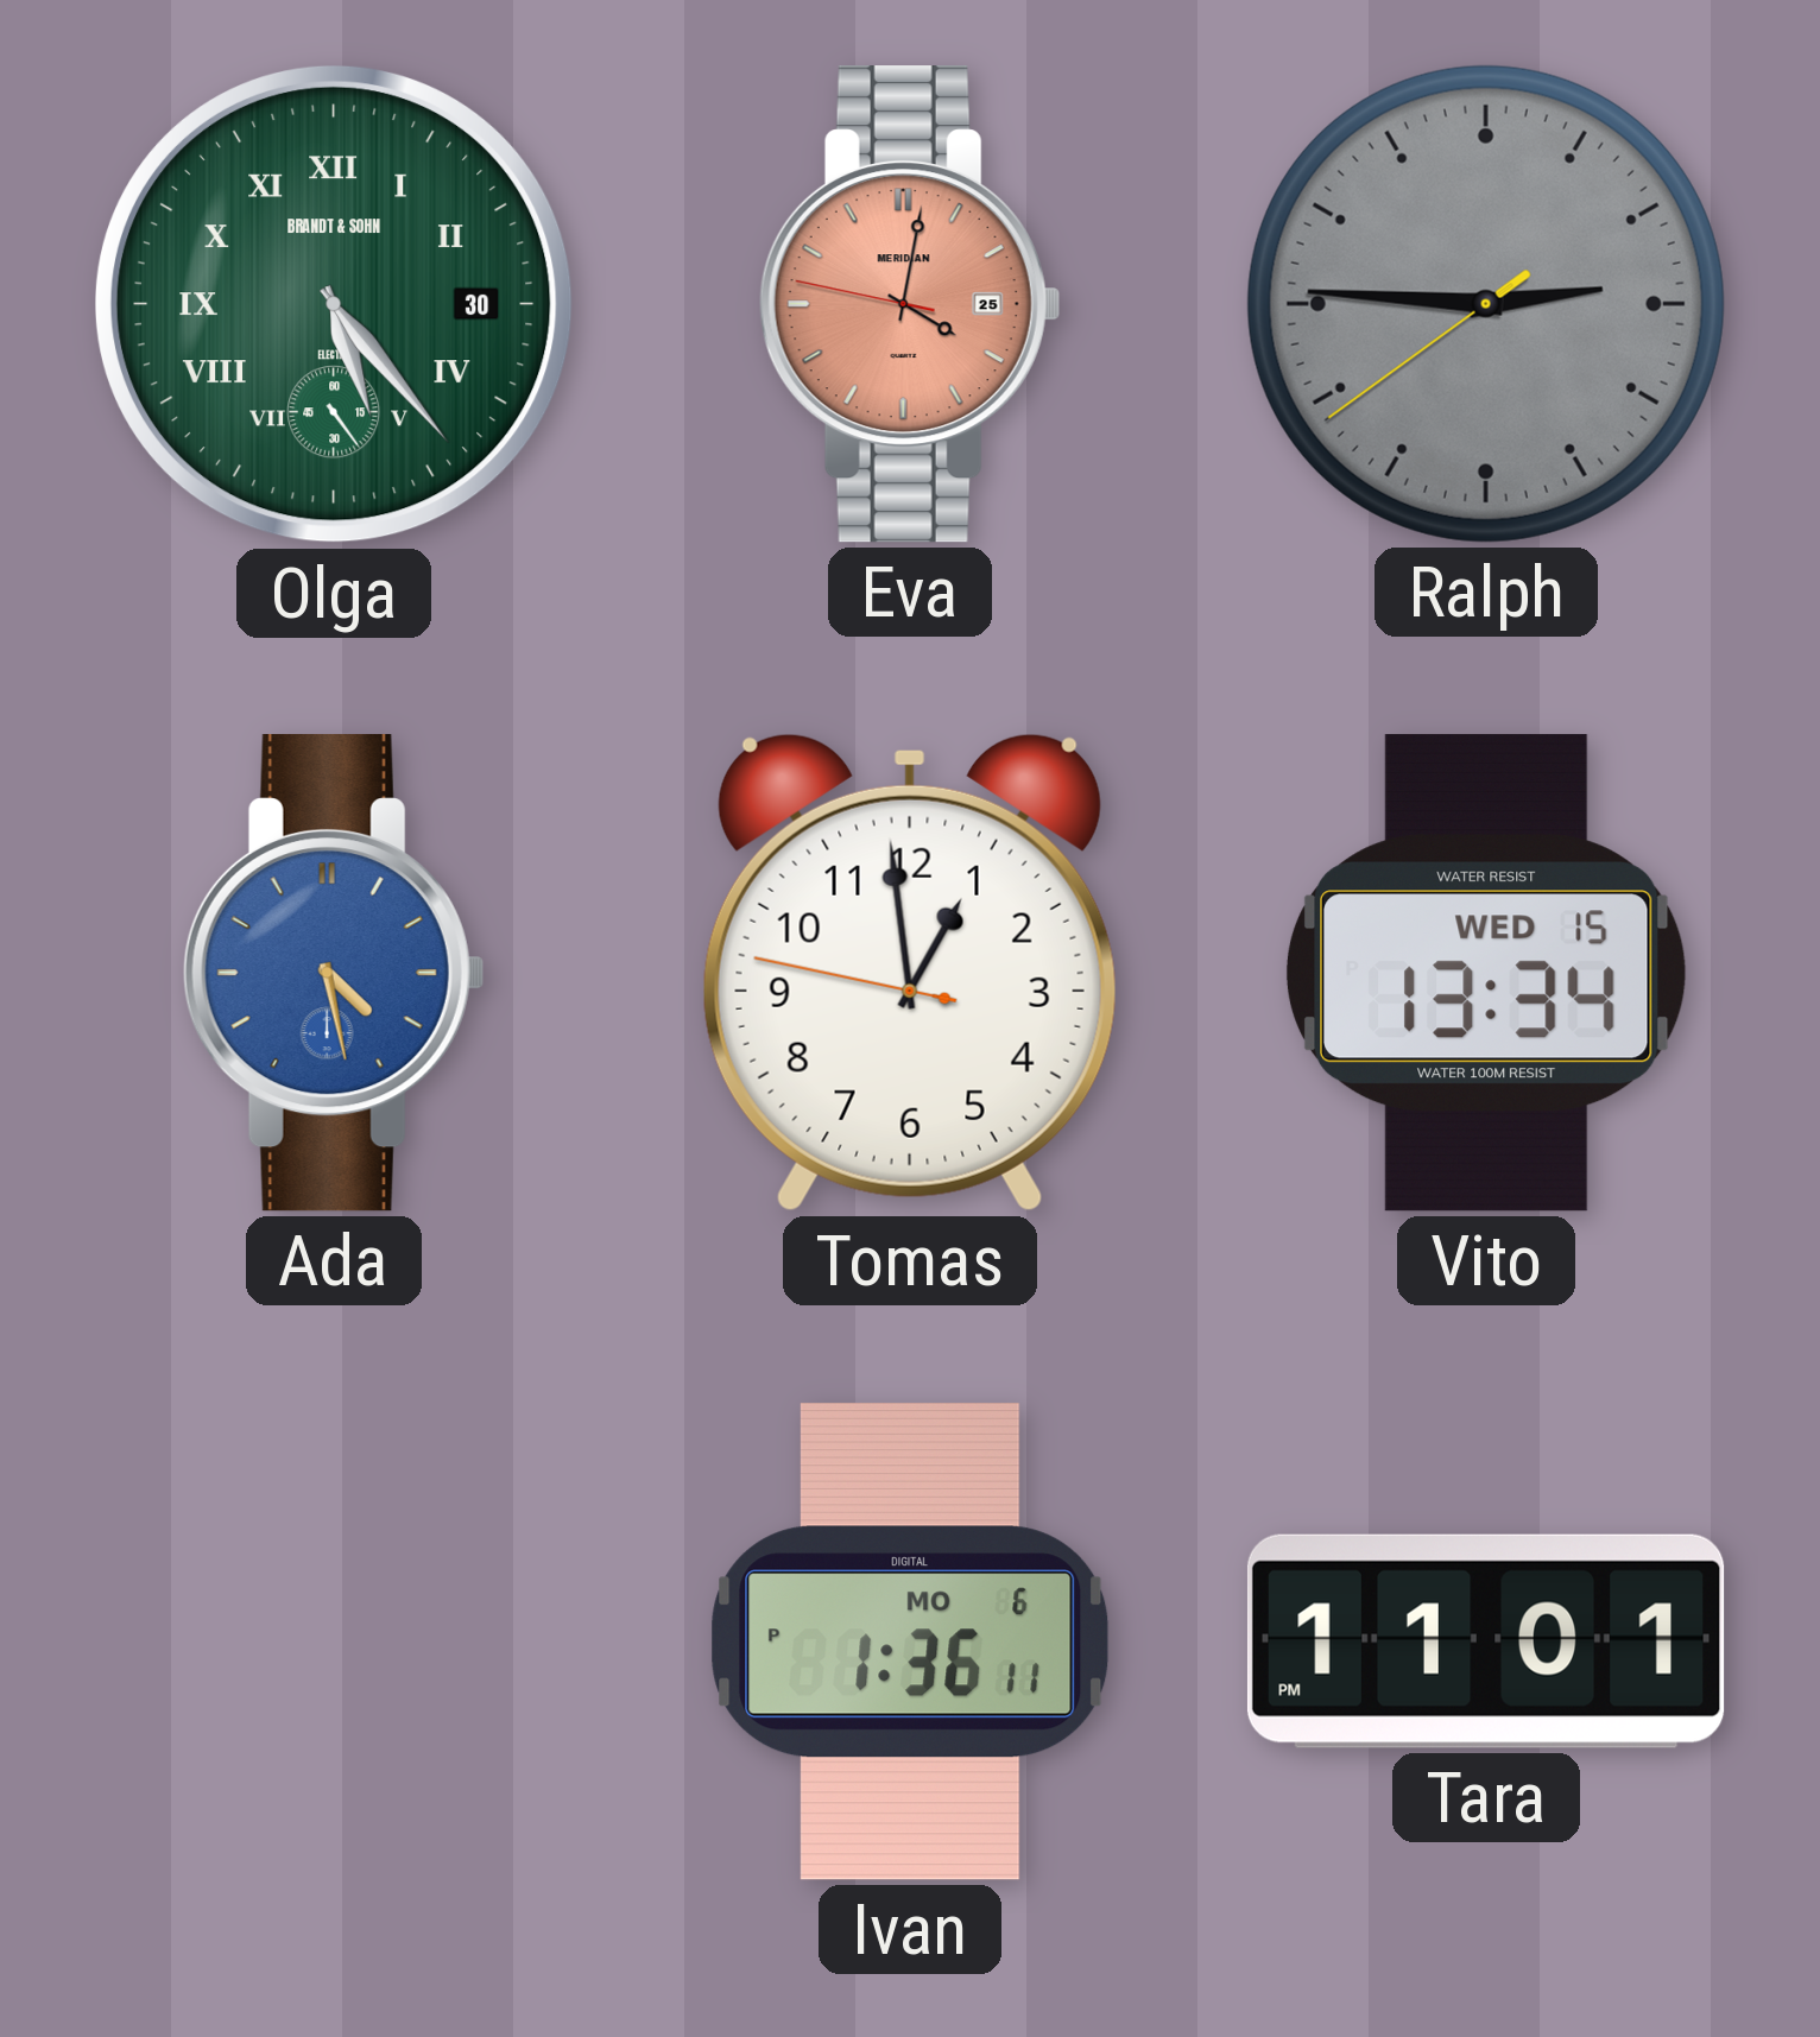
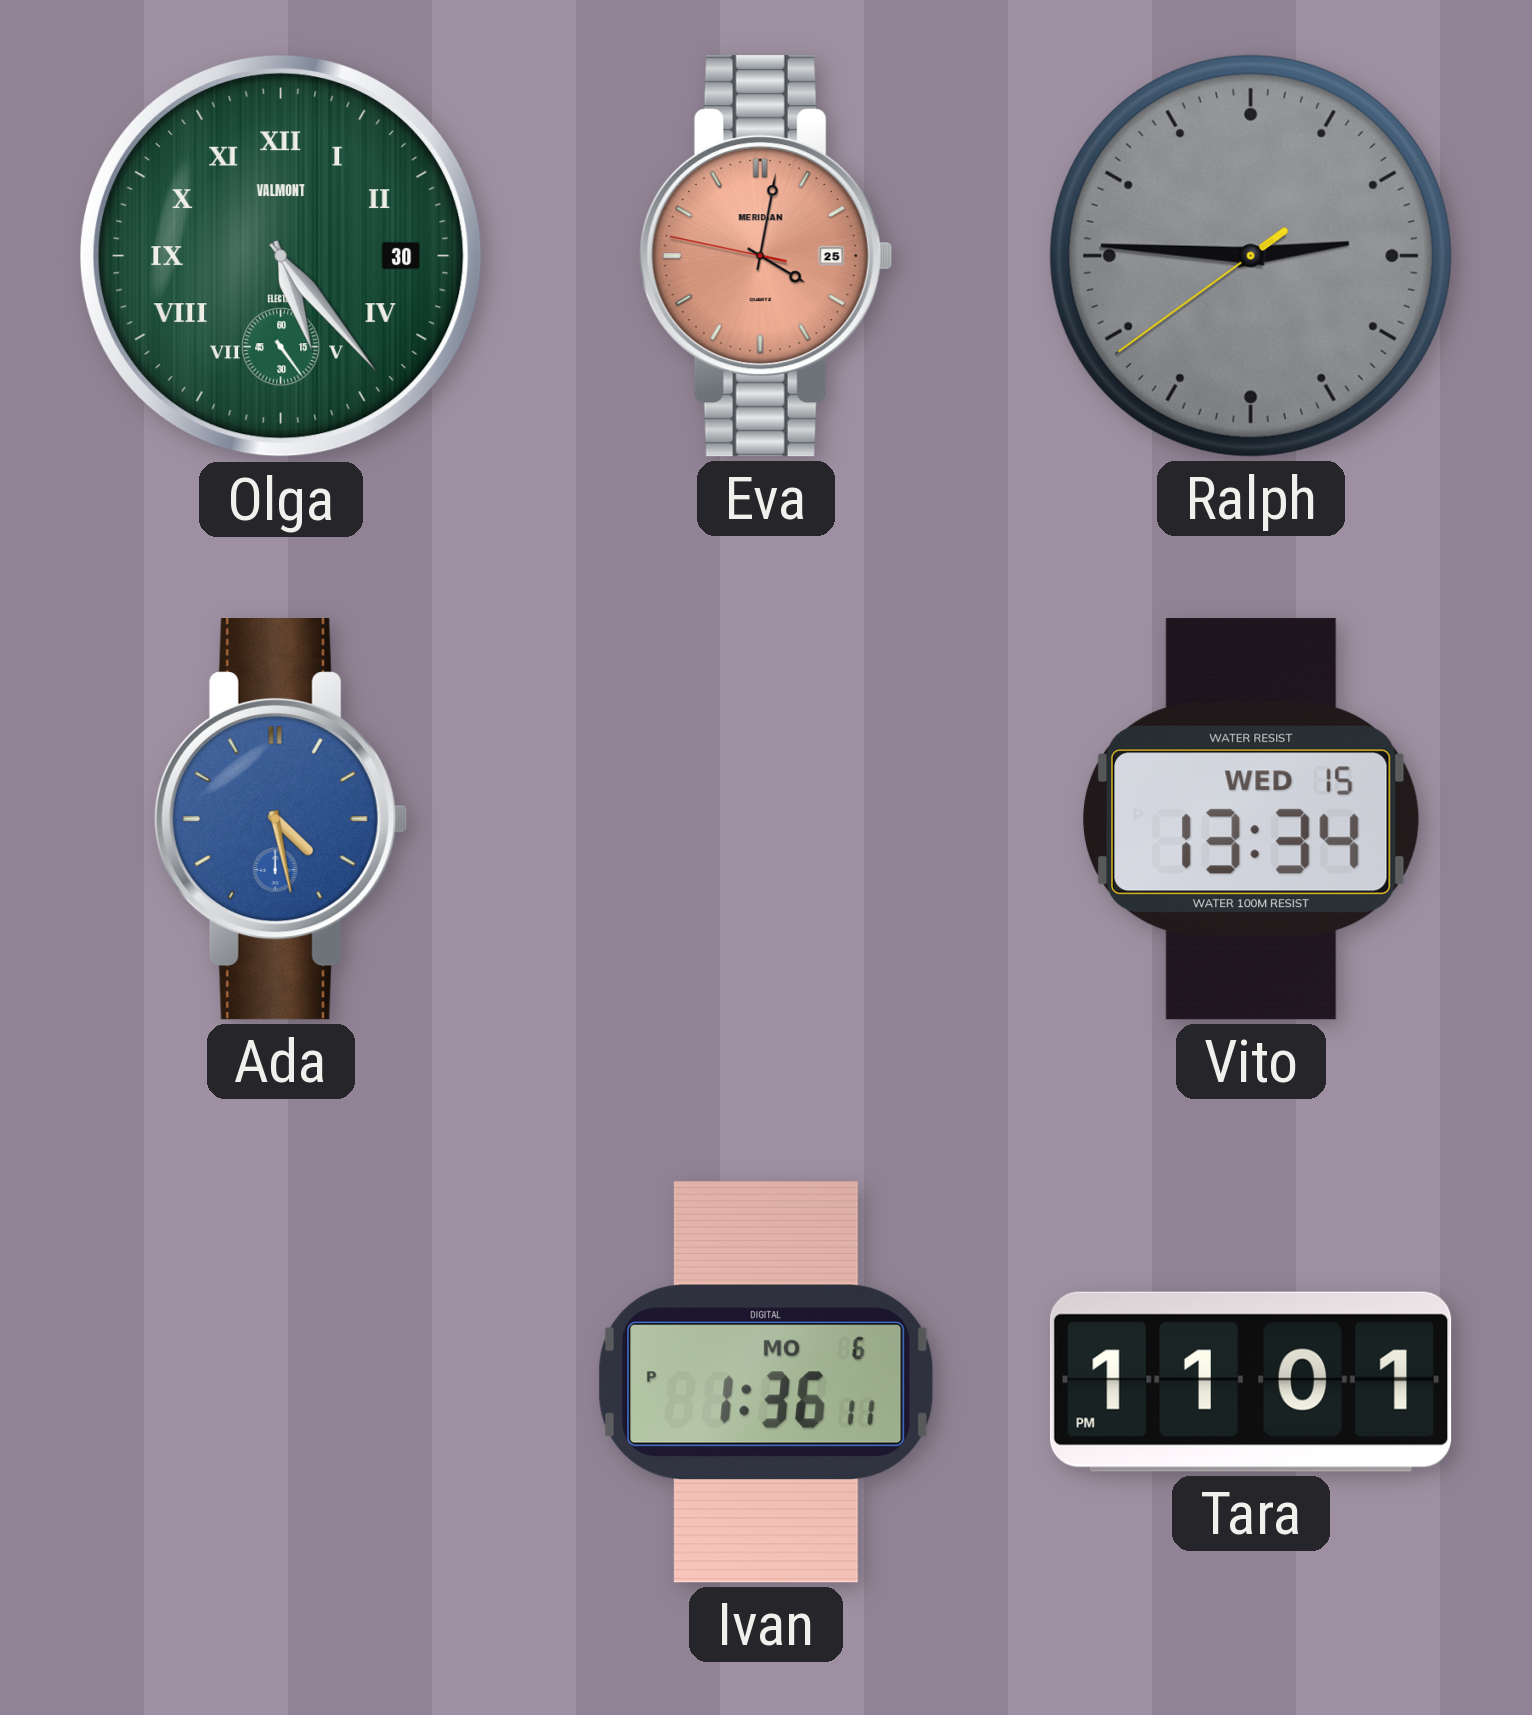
Olga brand: BRANDT & SOHN -> VALMONT
Tomas: 12:58 -> none
